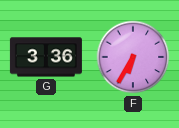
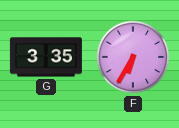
G: 3:36 -> 3:35
